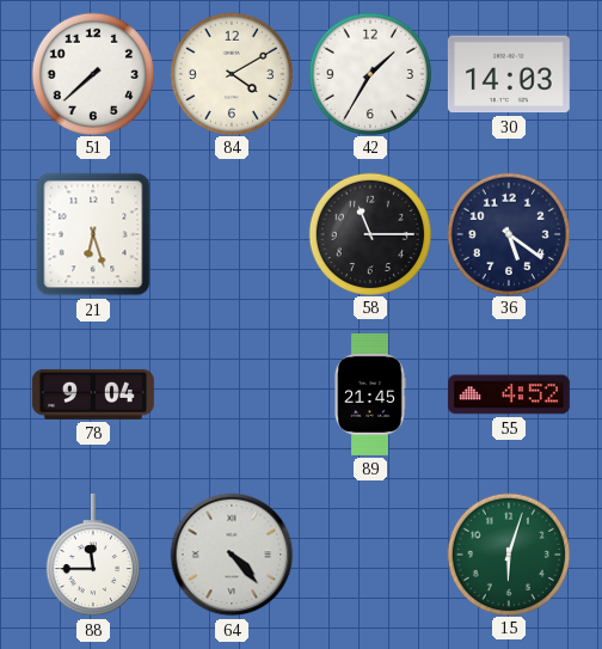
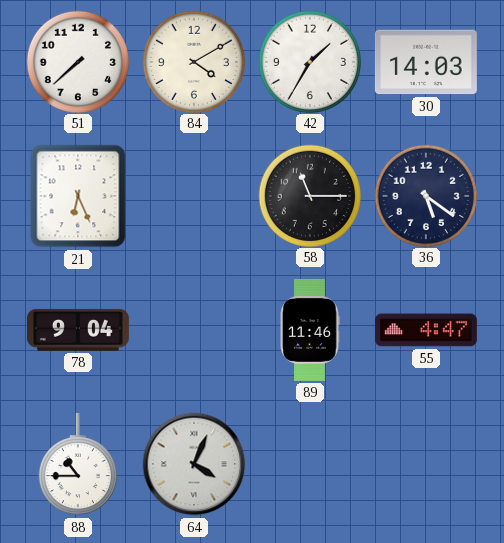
21: 6:27 -> 6:26
89: 21:45 -> 11:46
55: 4:52 -> 4:47
88: 11:45 -> 10:45
64: 4:23 -> 4:04
15: 6:03 -> none
